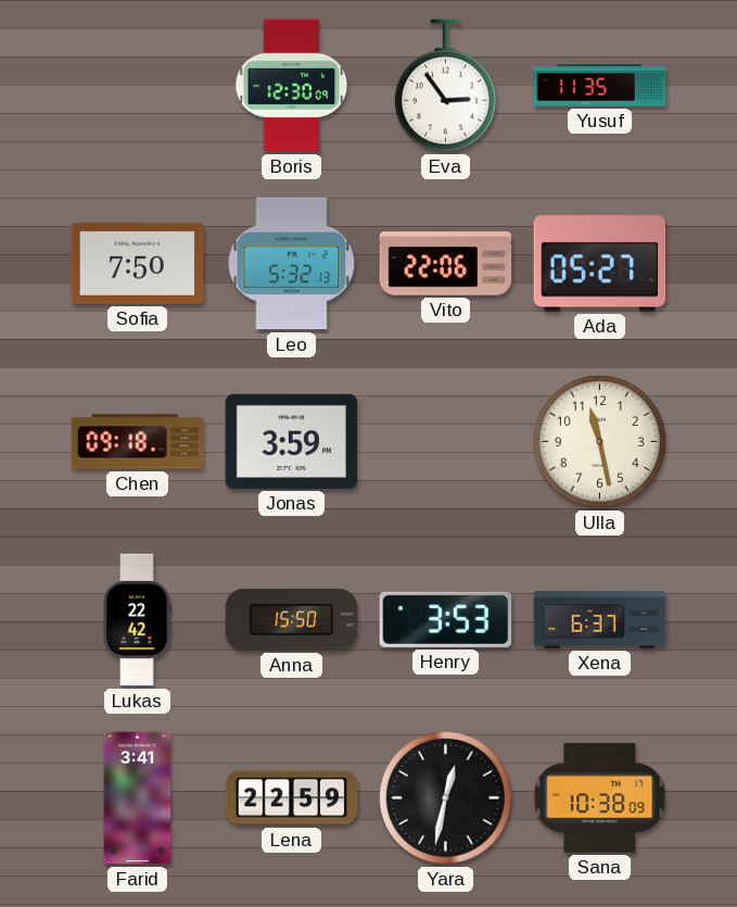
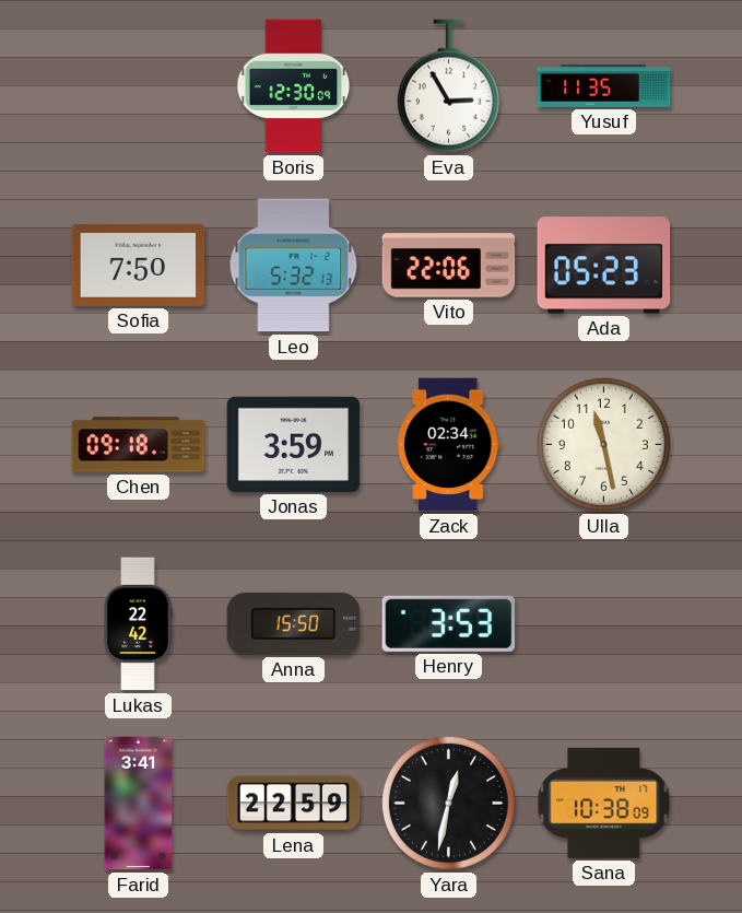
Eva: 2:54 -> 2:55
Ada: 05:27 -> 05:23
Zack: none -> 02:34
Xena: 6:37 -> none
